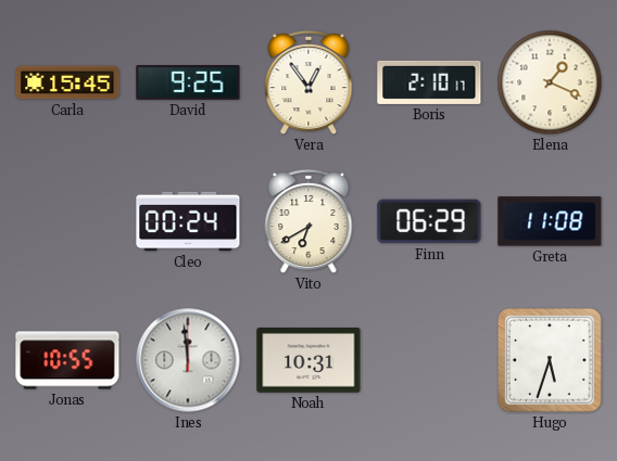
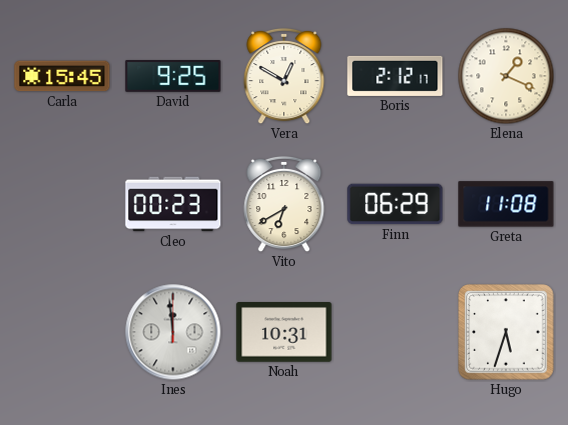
Vera: 12:54 -> 12:50
Boris: 2:10 -> 2:12
Cleo: 00:24 -> 00:23
Jonas: 10:55 -> none
